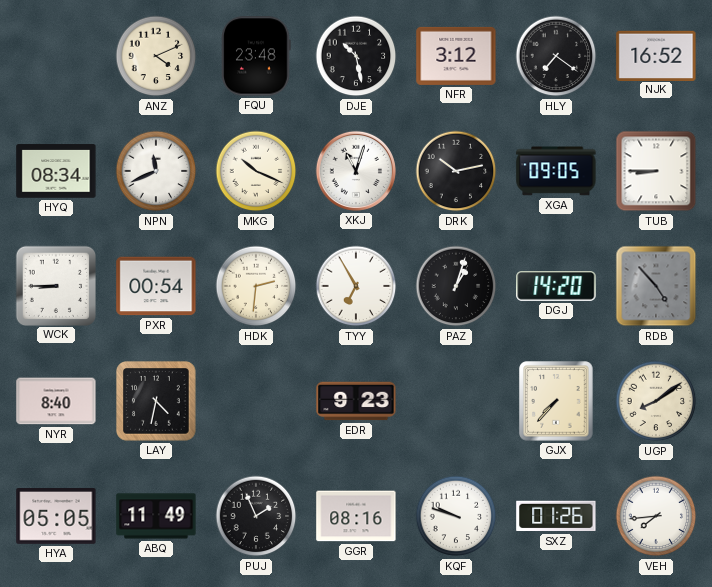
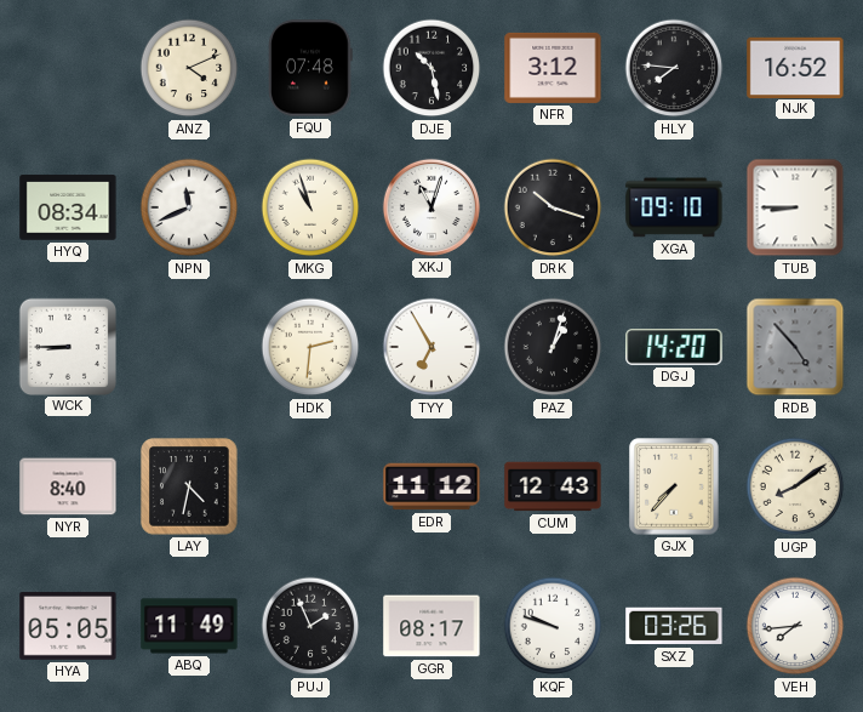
FQU: 23:48 -> 07:48
HLY: 7:21 -> 7:46
MKG: 10:19 -> 10:57
DRK: 10:13 -> 10:18
XGA: 09:05 -> 09:10
PXR: 00:54 -> none
EDR: 9:23 -> 11:12
CUM: none -> 12:43
GGR: 08:16 -> 08:17
SXZ: 01:26 -> 03:26
